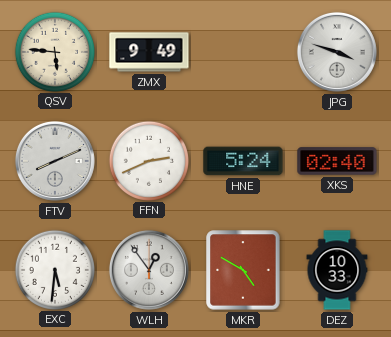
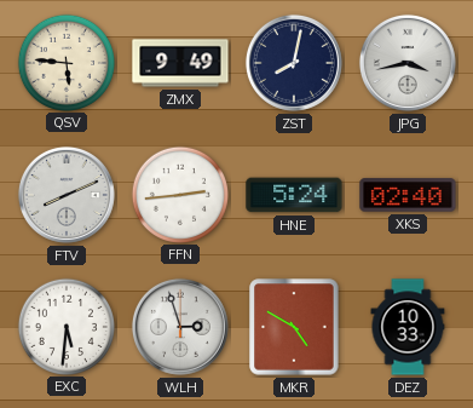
ZST: none -> 8:02
JPG: 3:48 -> 3:43
FFN: 2:41 -> 2:44
WLH: 12:54 -> 2:57
